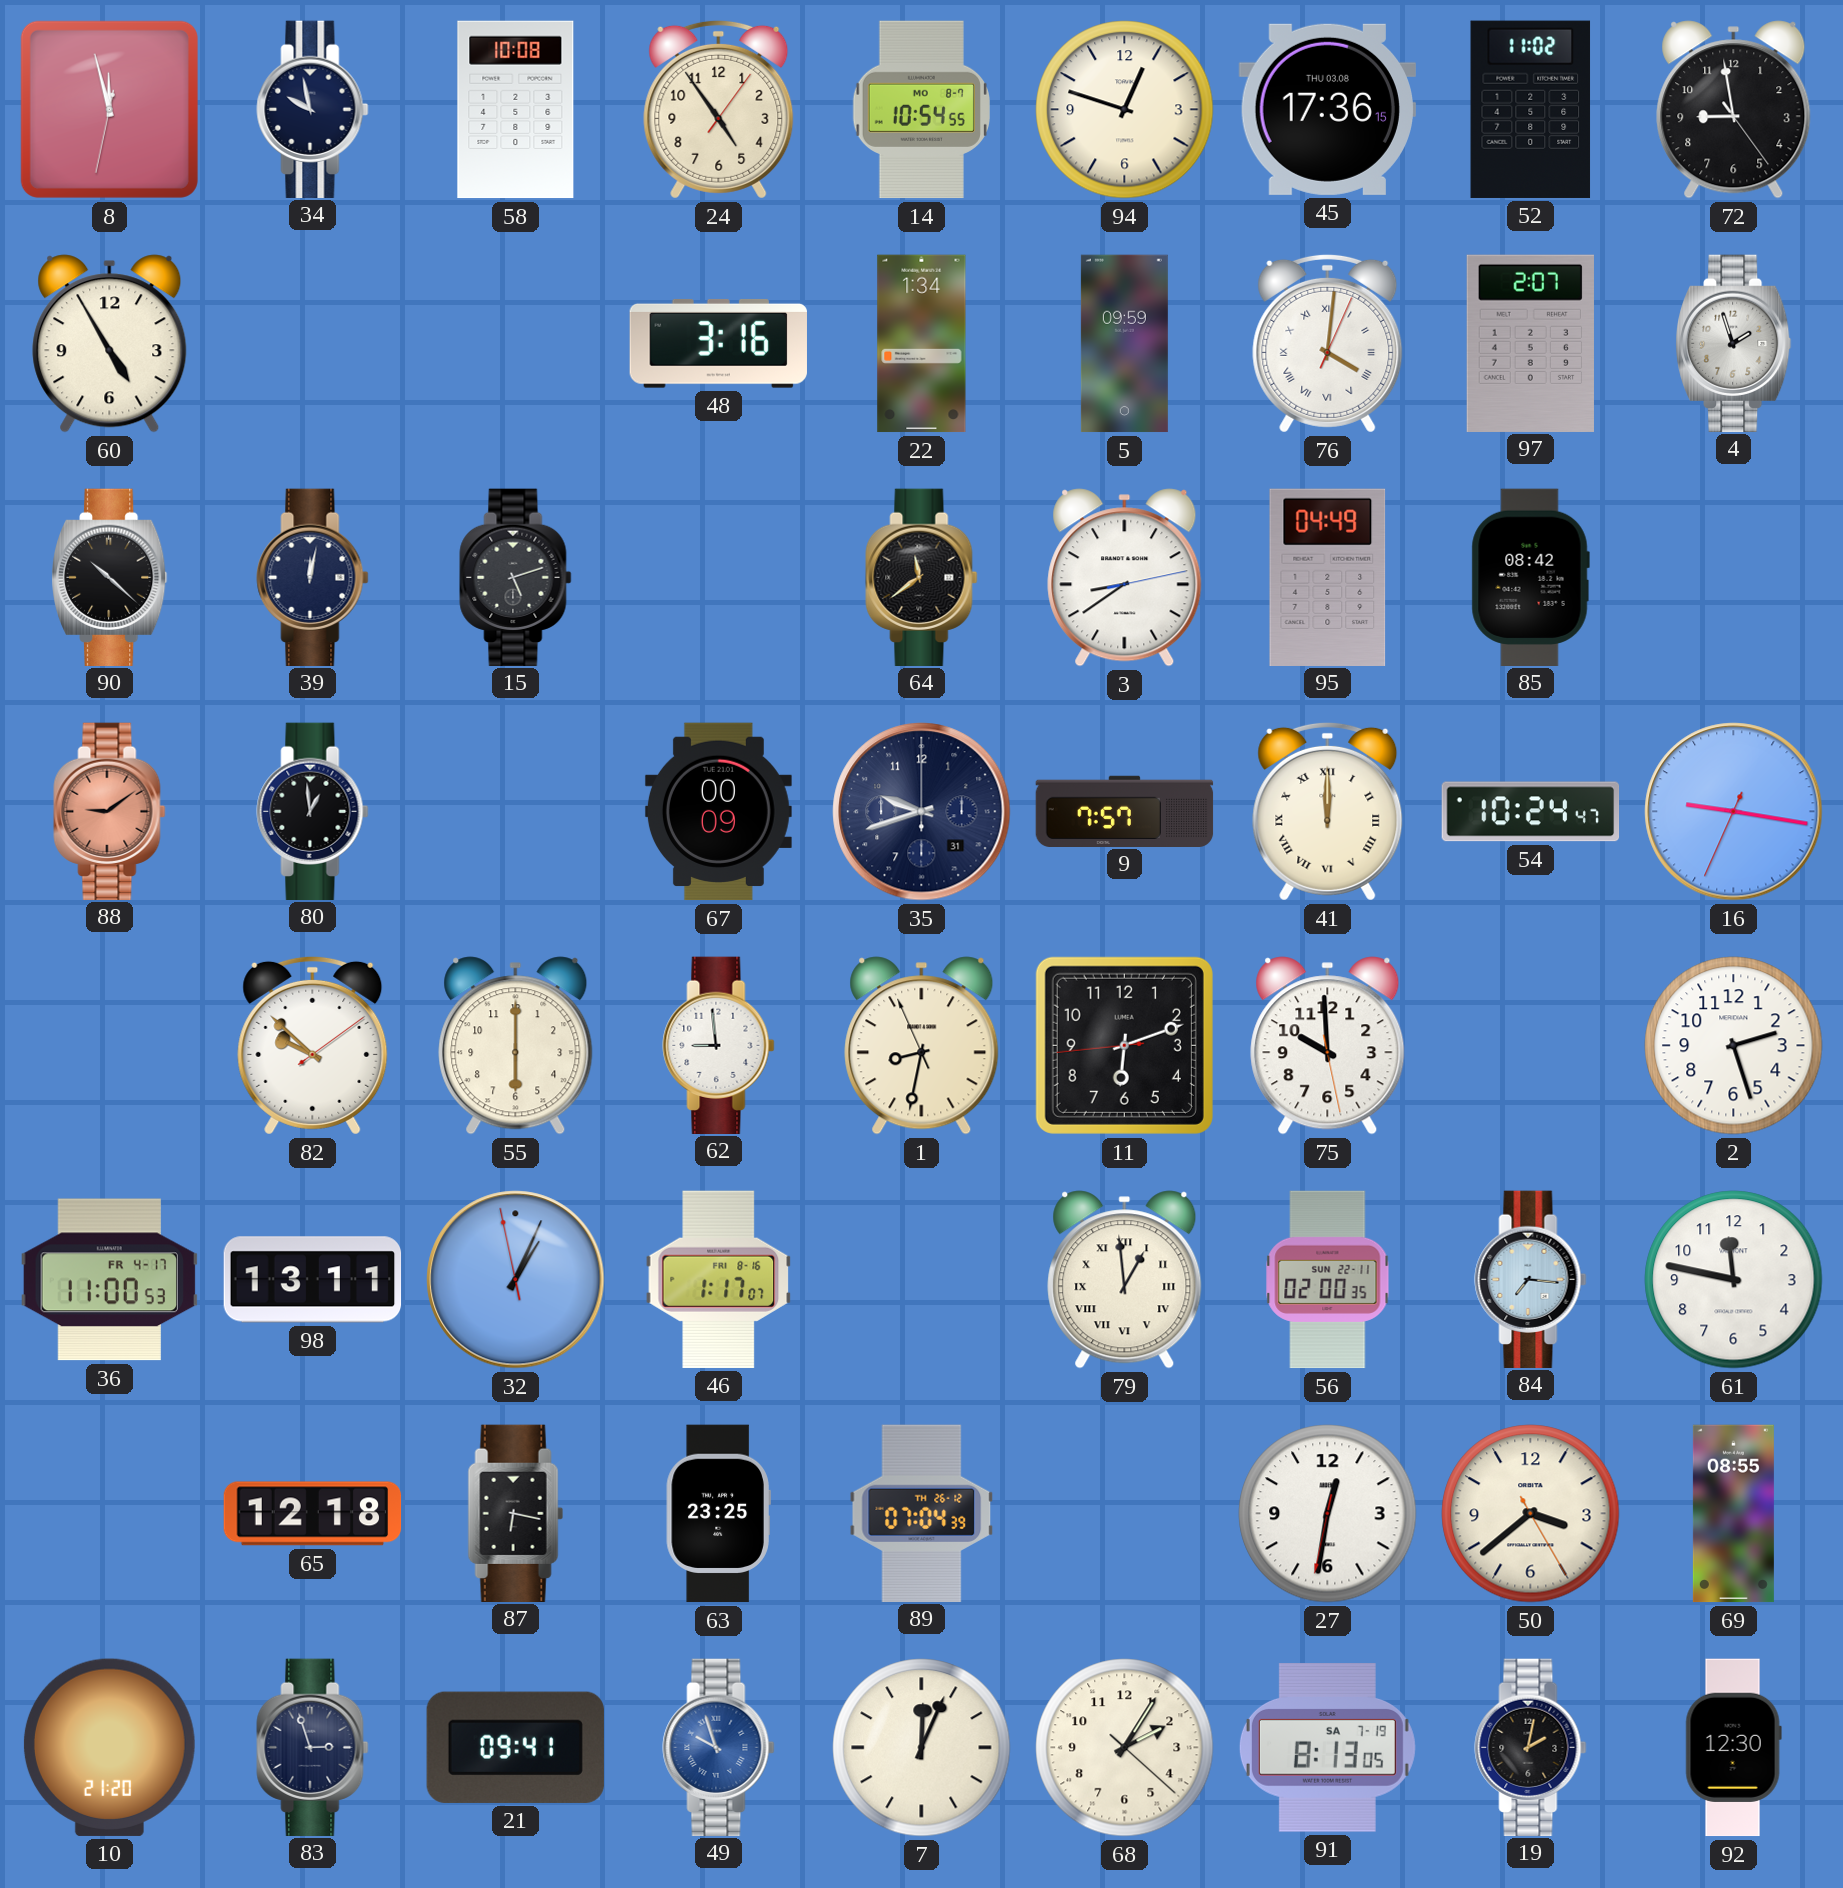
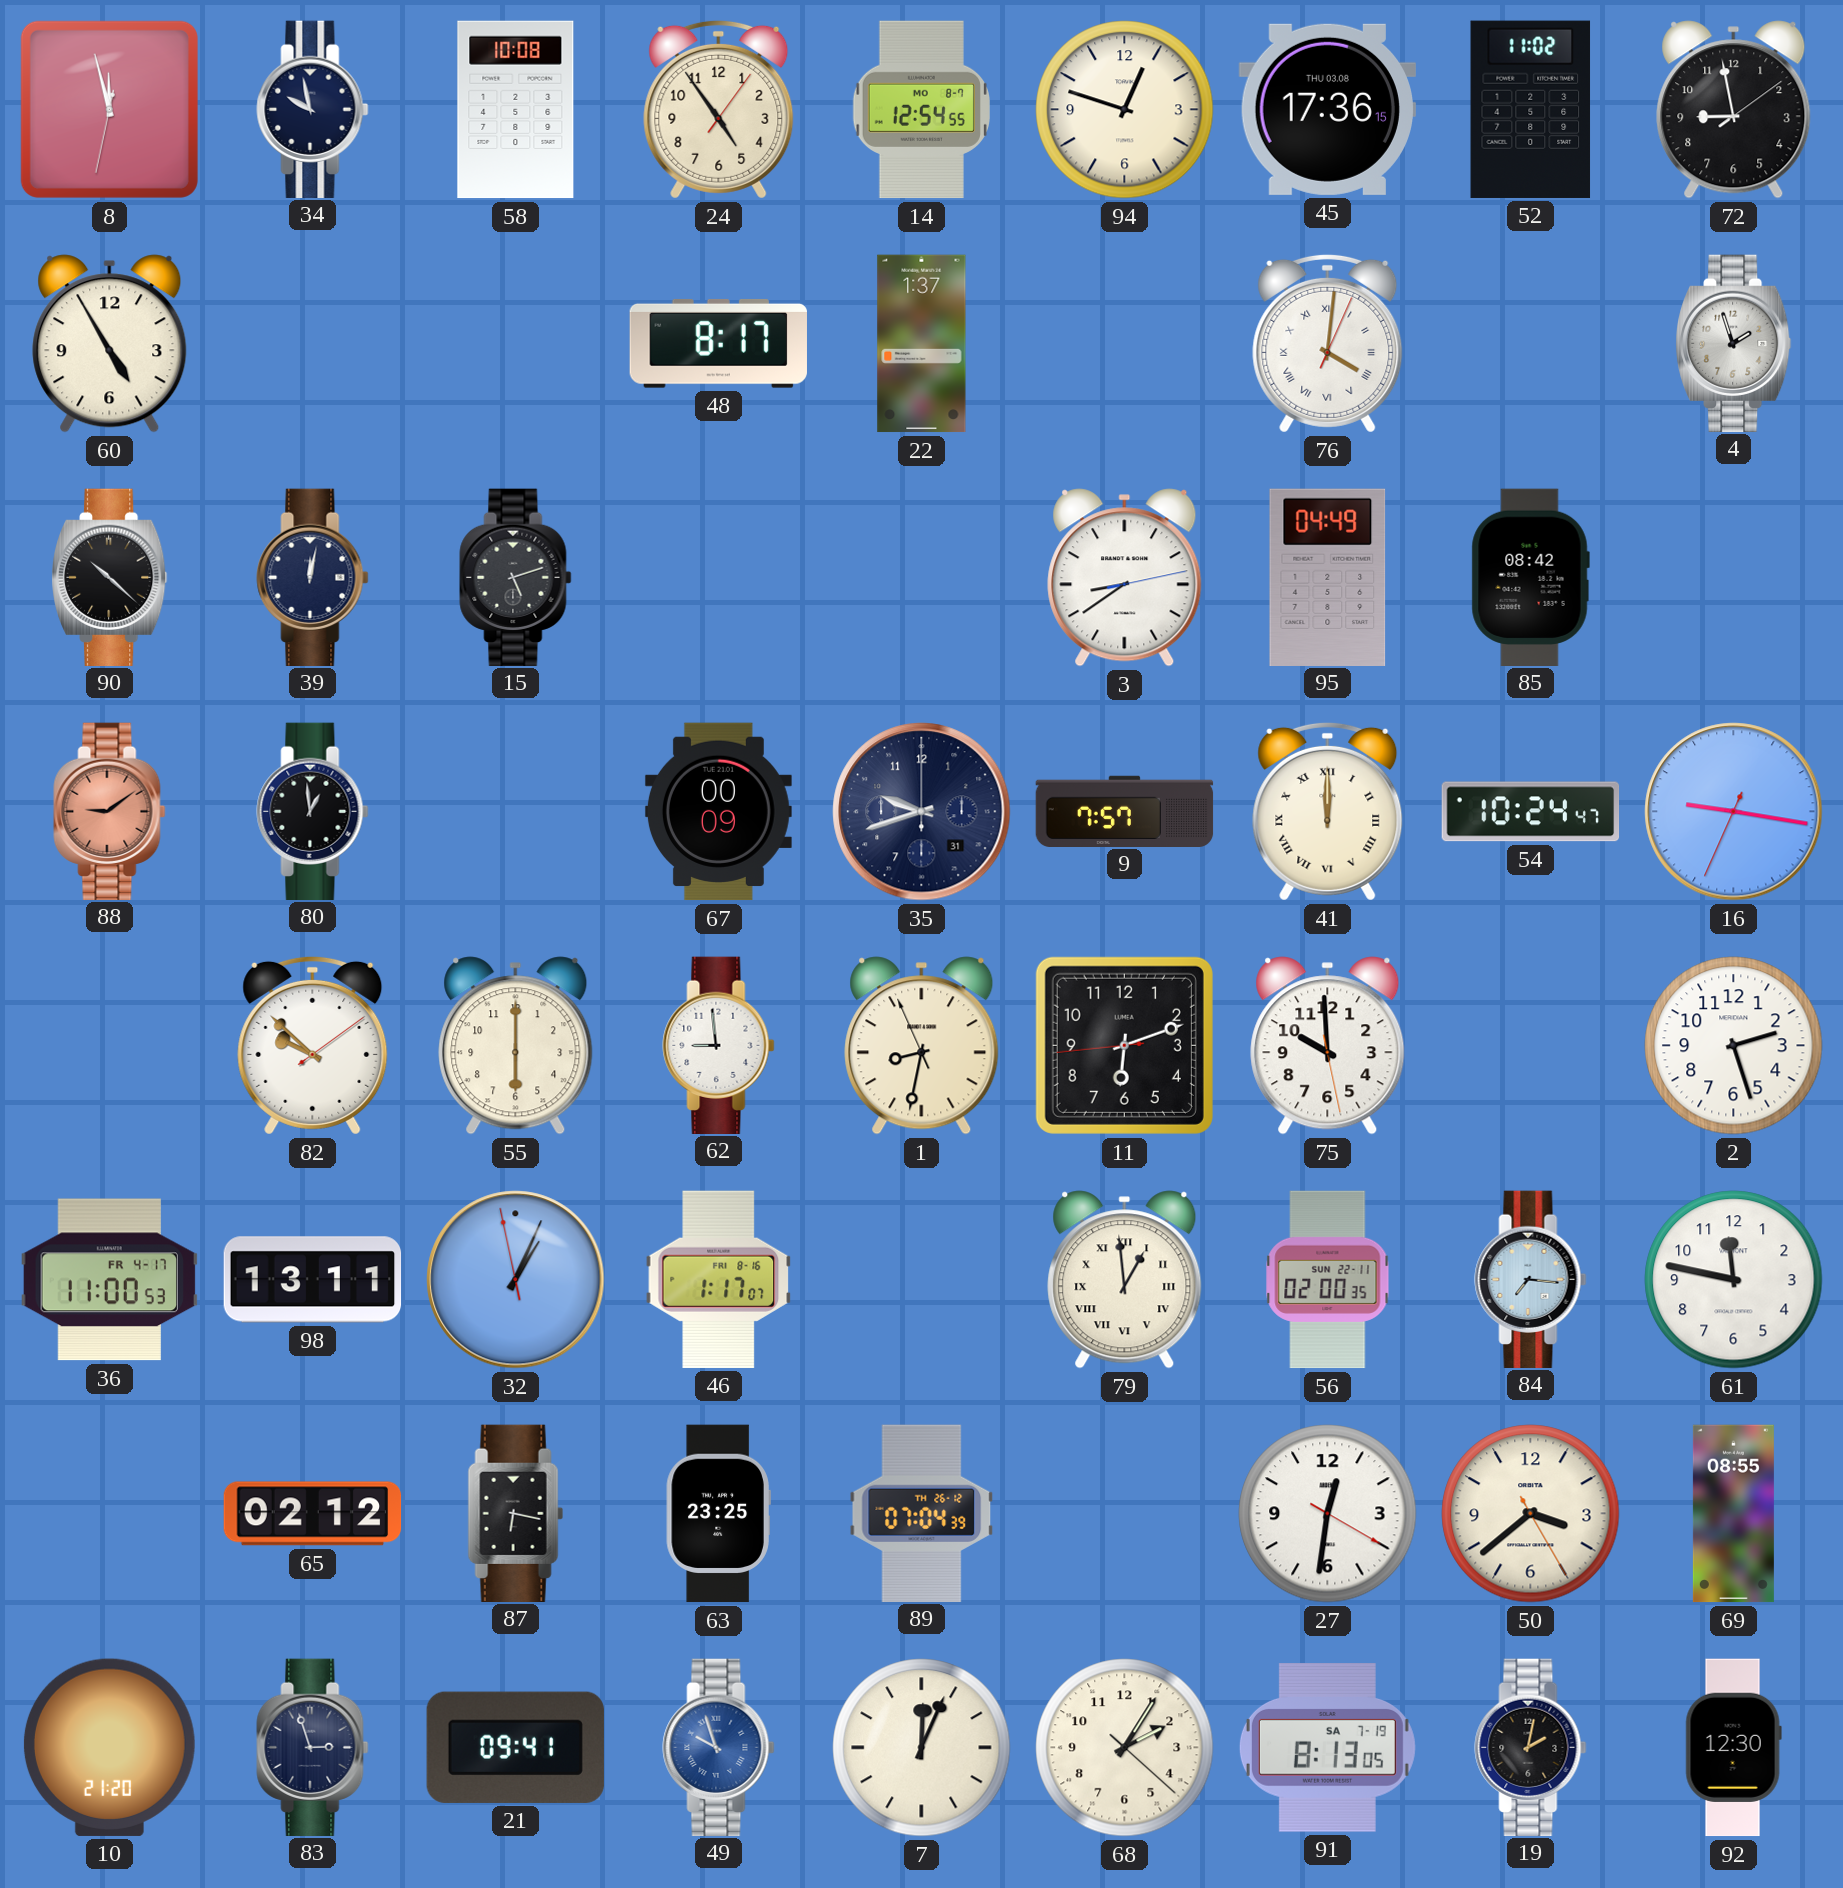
14: 10:54 -> 12:54
72: 8:58:24 -> 8:58:09
48: 3:16 -> 8:17
22: 1:34 -> 1:37
5: 09:59 -> none
97: 2:07 -> none
64: 11:39 -> none
65: 12:18 -> 02:12
27: 12:31:32 -> 12:31:20
